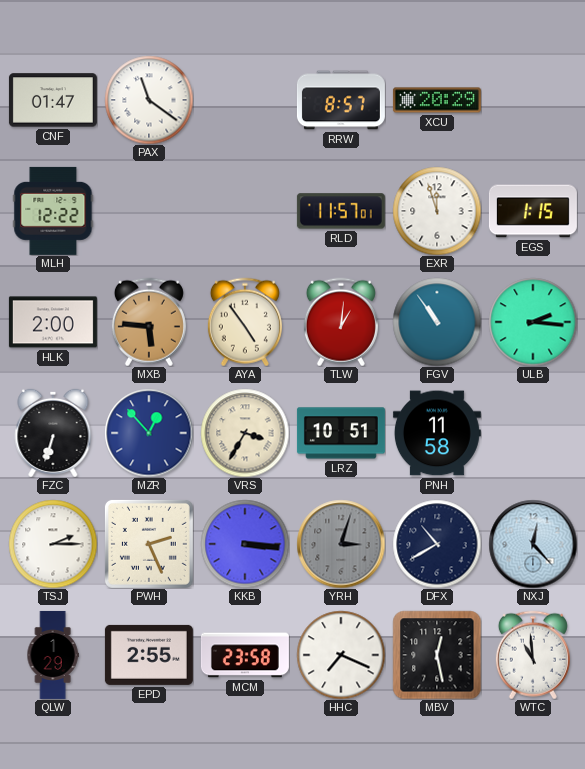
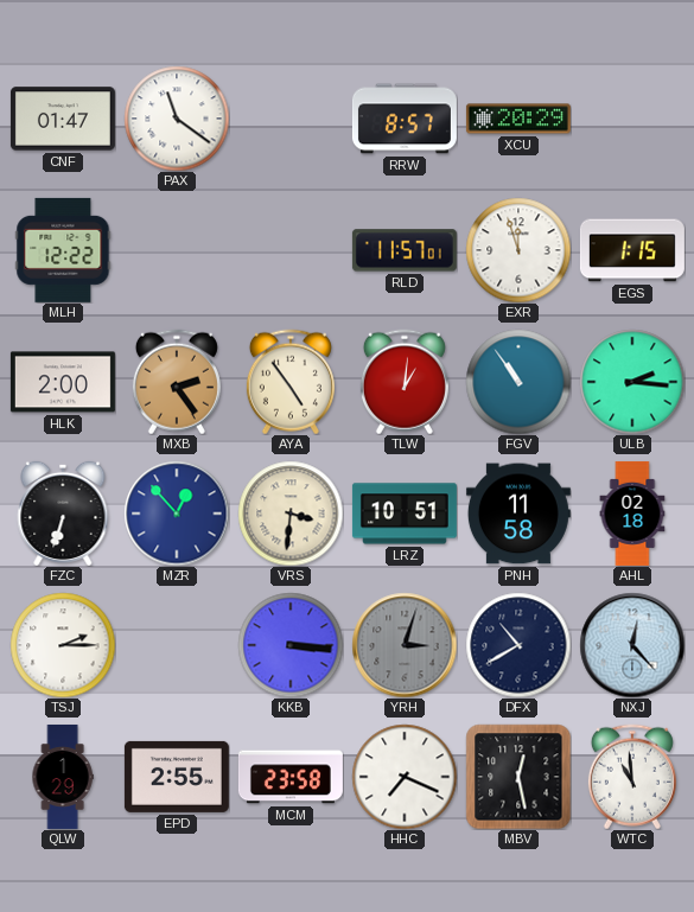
MXB: 5:46 -> 2:24
VRS: 3:35 -> 3:31
AHL: none -> 02:18
PWH: 2:26 -> none
